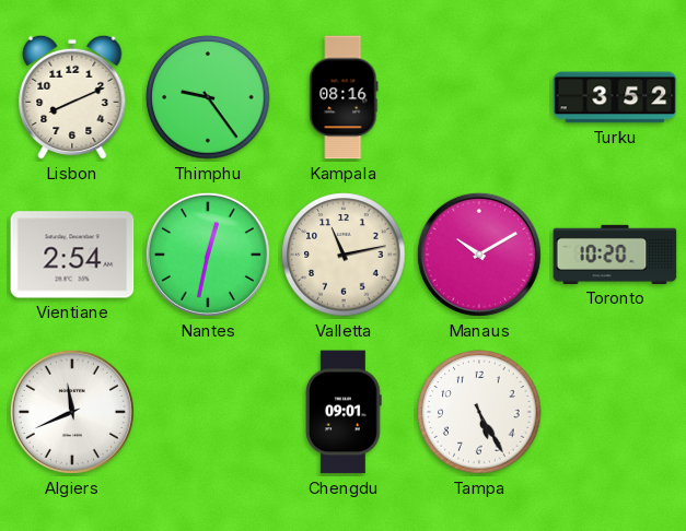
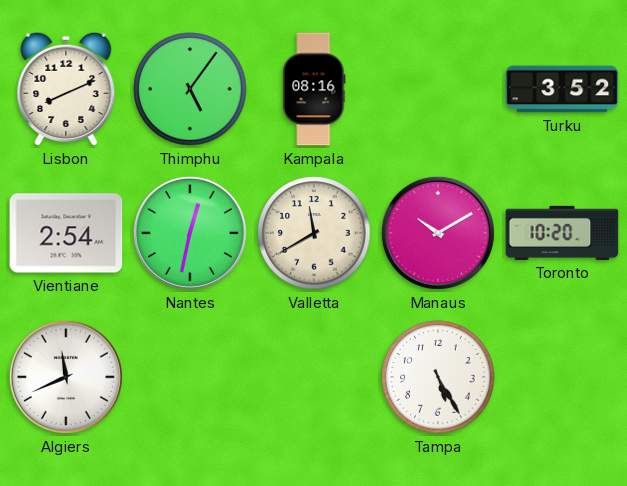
Thimphu: 9:24 -> 5:06
Valletta: 11:13 -> 11:40
Chengdu: 09:01 -> none
